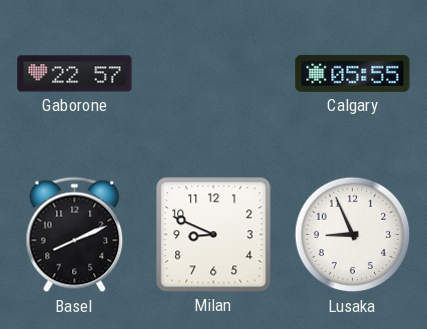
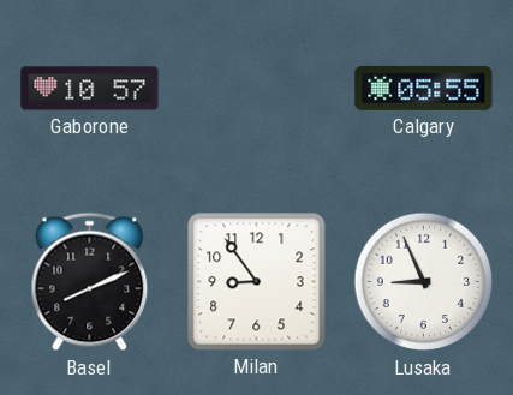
Gaborone: 22:57 -> 10:57
Milan: 8:49 -> 8:54
